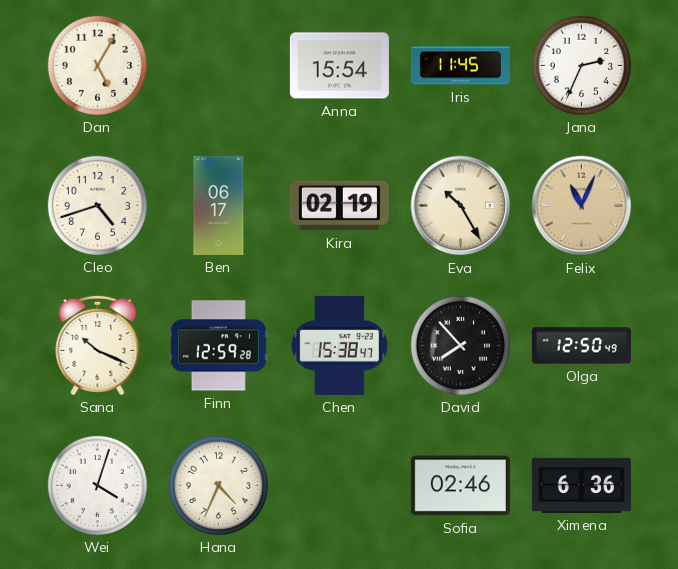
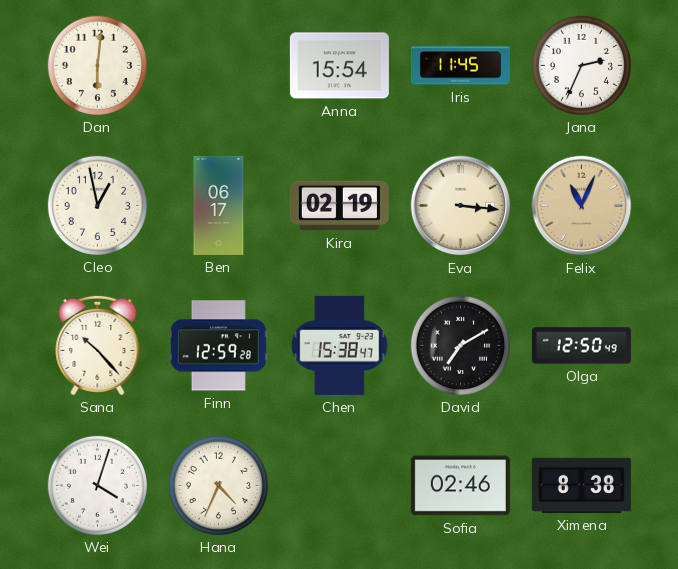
Dan: 5:05 -> 6:01
Cleo: 4:42 -> 12:58
Eva: 10:25 -> 3:16
Sana: 10:19 -> 10:23
David: 7:53 -> 7:10
Ximena: 6:36 -> 8:38
